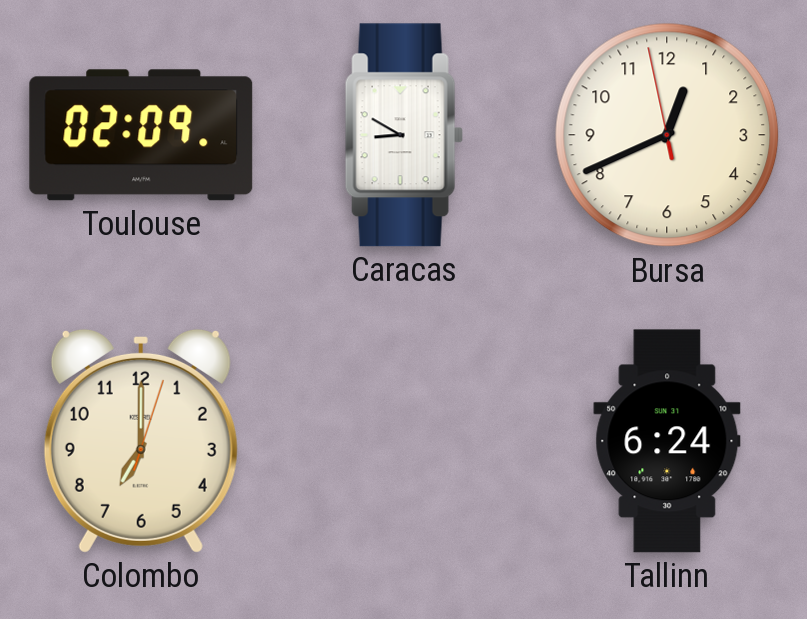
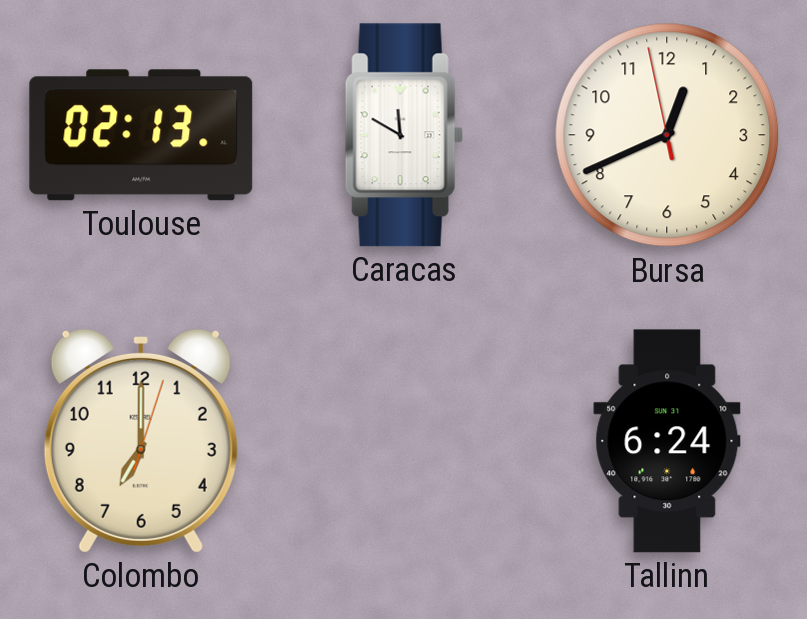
Toulouse: 02:09 -> 02:13
Caracas: 8:50 -> 11:50
